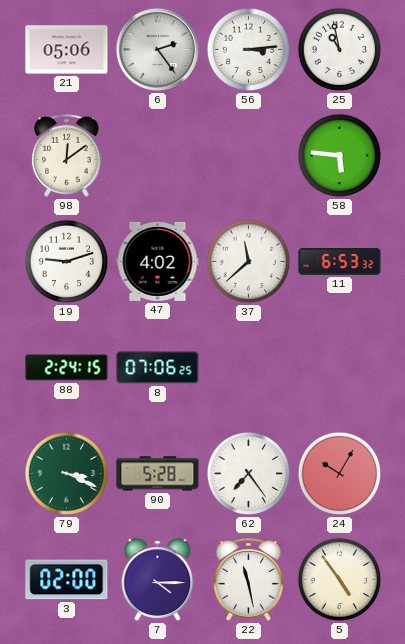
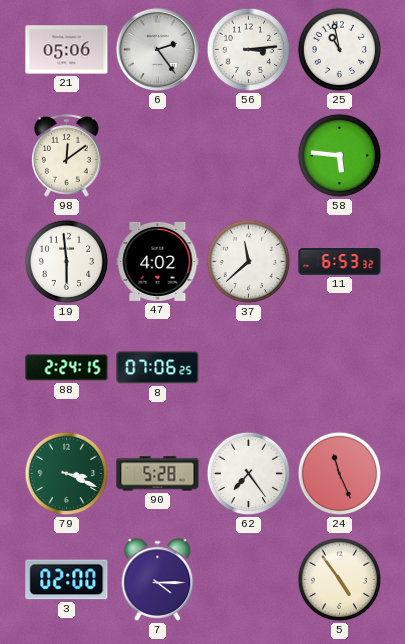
19: 9:12 -> 5:59
24: 10:05 -> 11:26
22: 11:28 -> none
